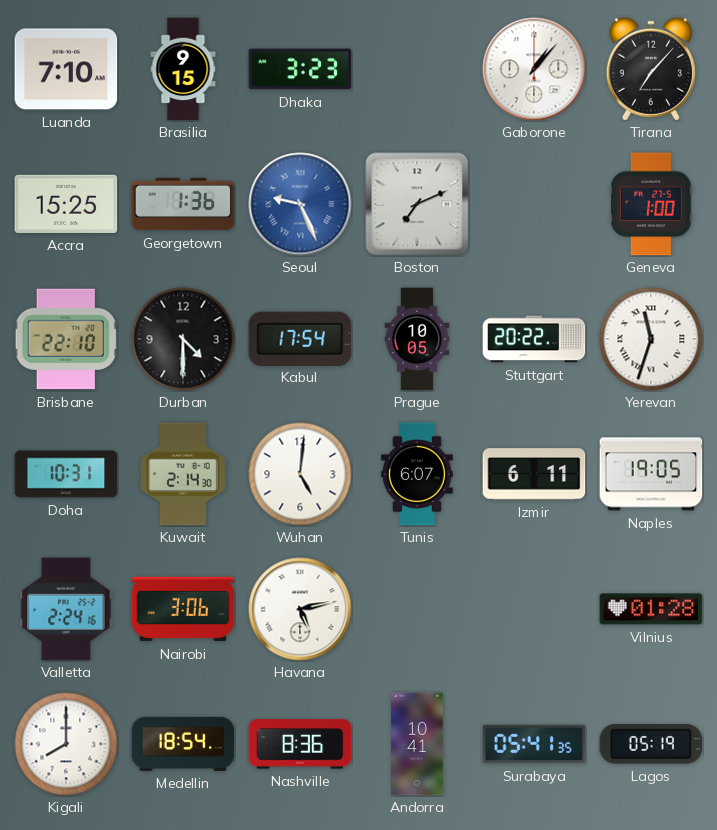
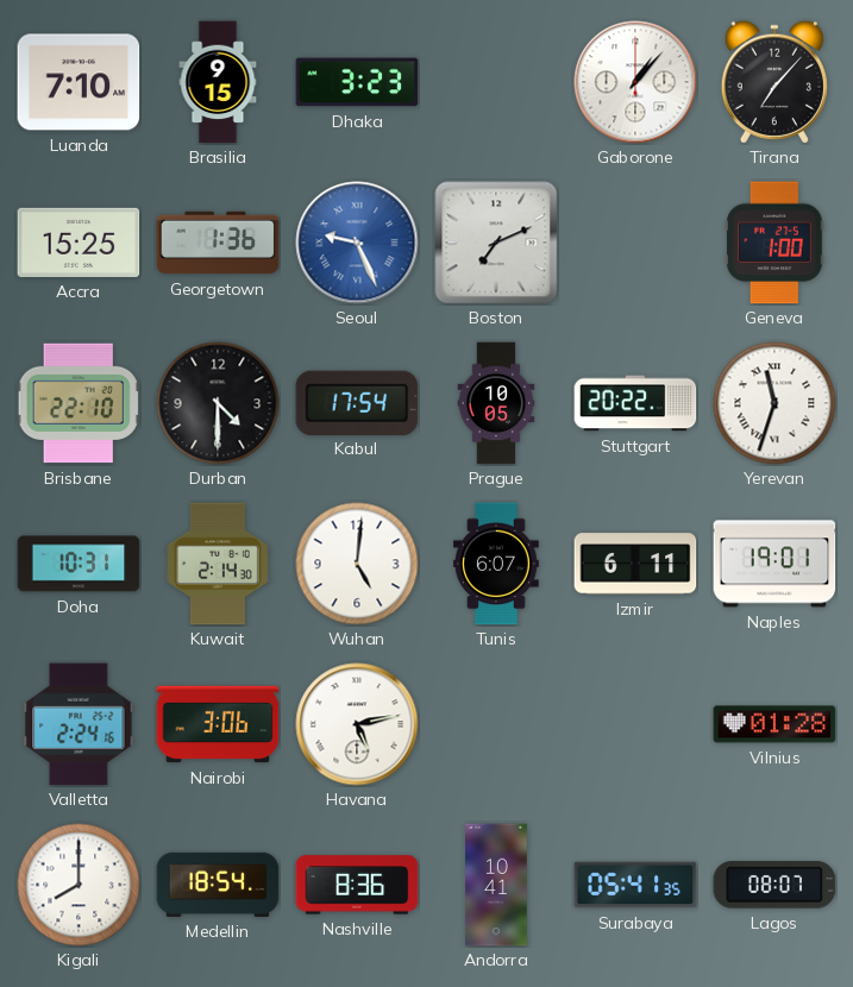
Naples: 19:05 -> 19:01
Lagos: 05:19 -> 08:07
